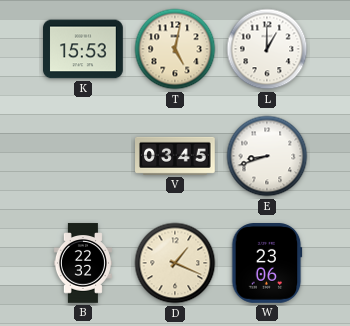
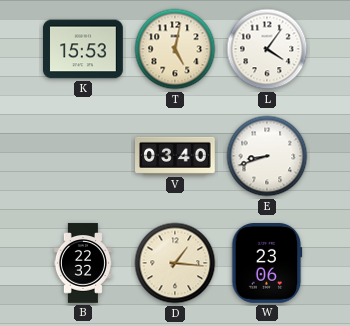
L: 1:00 -> 4:06
V: 03:45 -> 03:40
D: 1:19 -> 1:16
